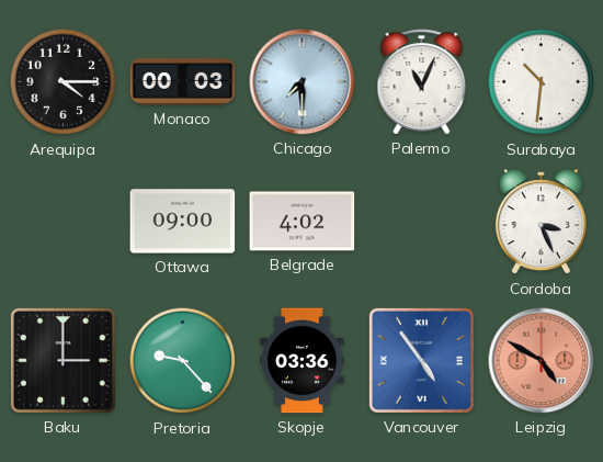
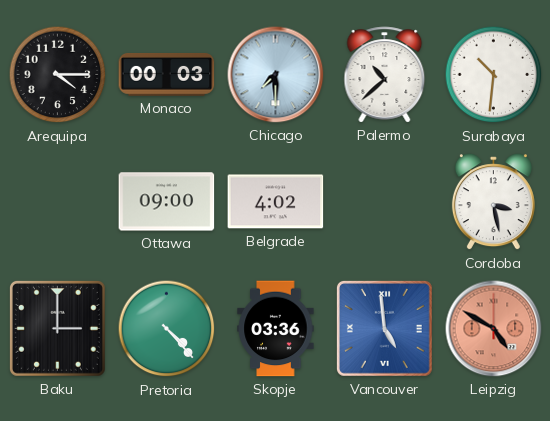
Palermo: 11:04 -> 10:38
Cordoba: 3:26 -> 3:28
Pretoria: 9:23 -> 4:23
Vancouver: 4:54 -> 4:59
